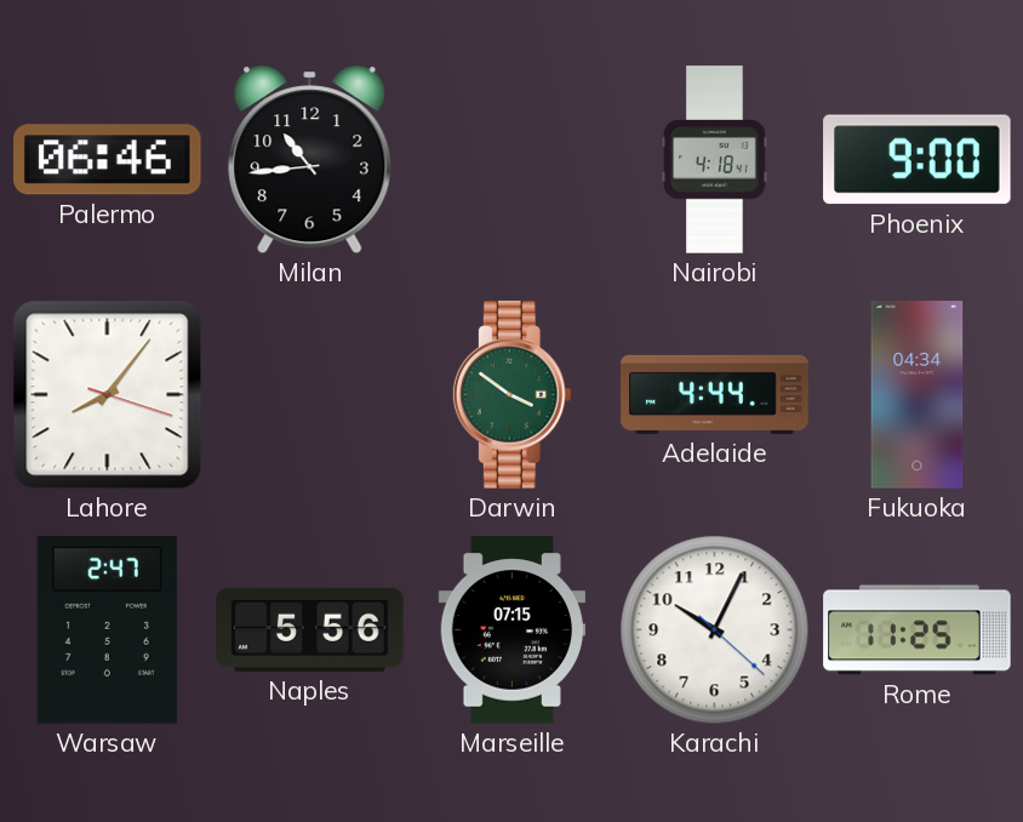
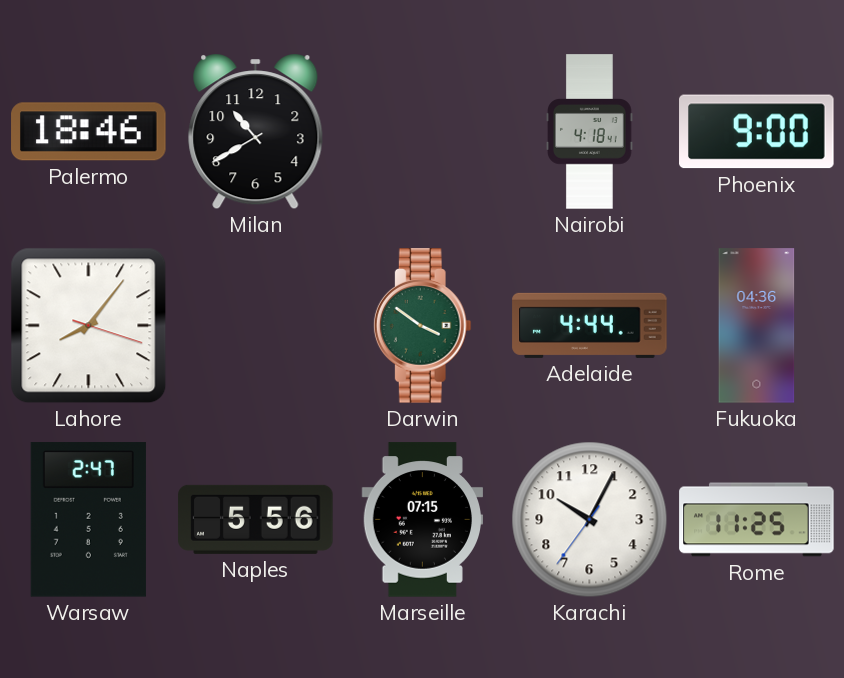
Palermo: 06:46 -> 18:46
Milan: 10:44 -> 10:40
Fukuoka: 04:34 -> 04:36
Karachi: 10:04:22 -> 10:04:36
